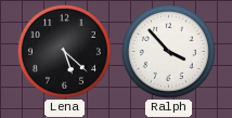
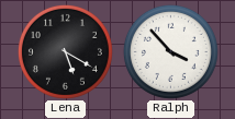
Lena: 5:22 -> 5:20
